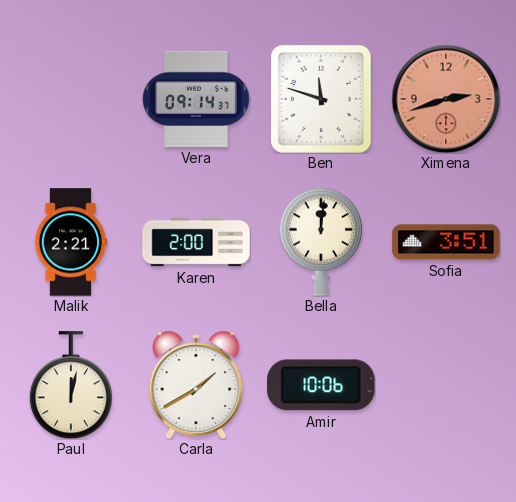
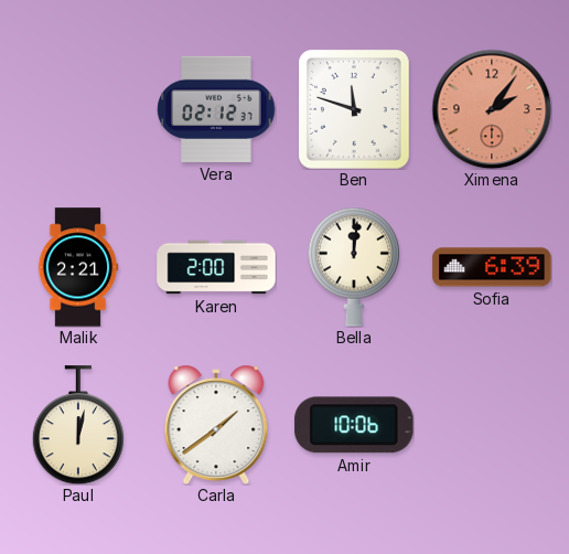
Vera: 09:14 -> 02:12
Ximena: 2:42 -> 2:06
Sofia: 3:51 -> 6:39
Carla: 1:40 -> 1:39
